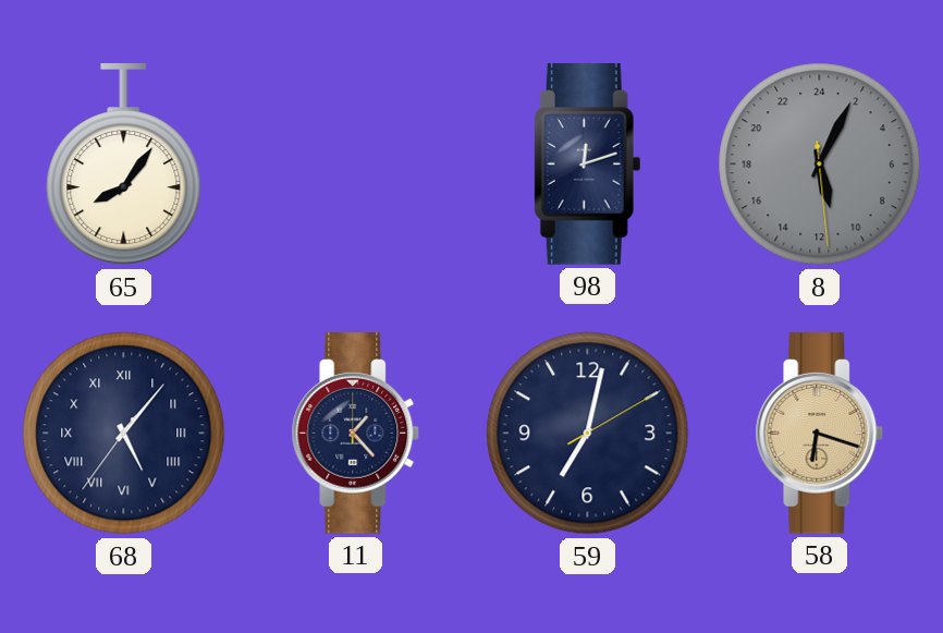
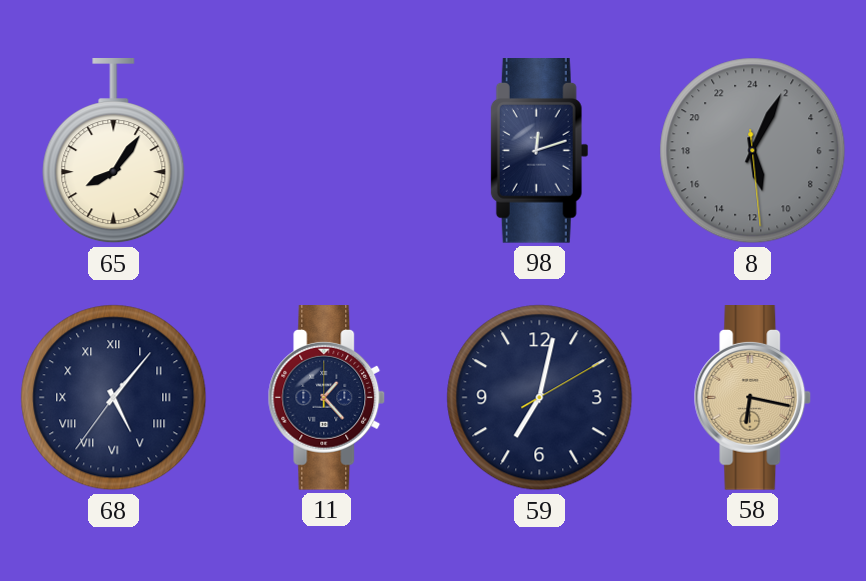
58: 6:18 -> 6:17
